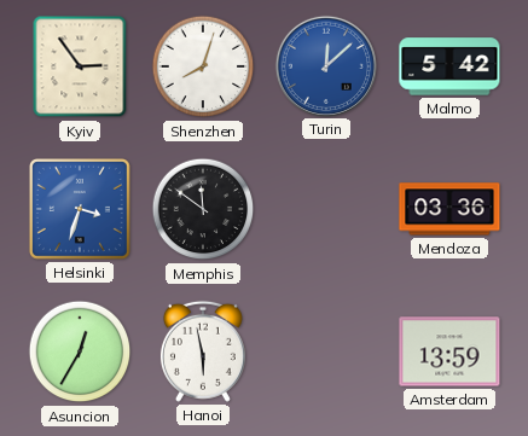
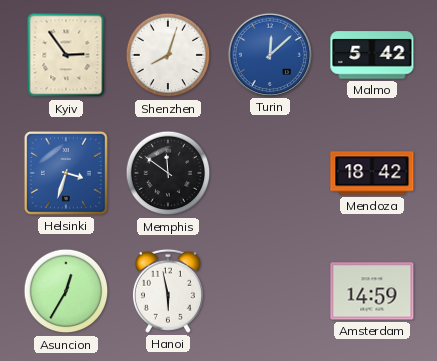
Mendoza: 03:36 -> 18:42
Amsterdam: 13:59 -> 14:59
